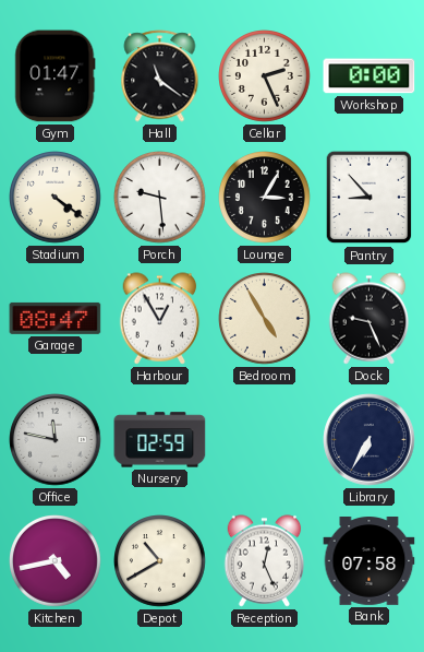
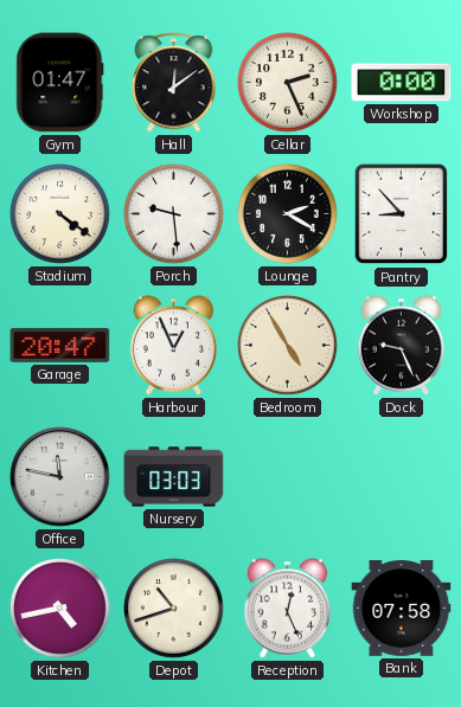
Hall: 11:21 -> 12:09
Lounge: 3:05 -> 2:20
Garage: 08:47 -> 20:47
Harbour: 12:55 -> 12:56
Nursery: 02:59 -> 03:03
Library: 6:35 -> none
Depot: 10:40 -> 10:42
